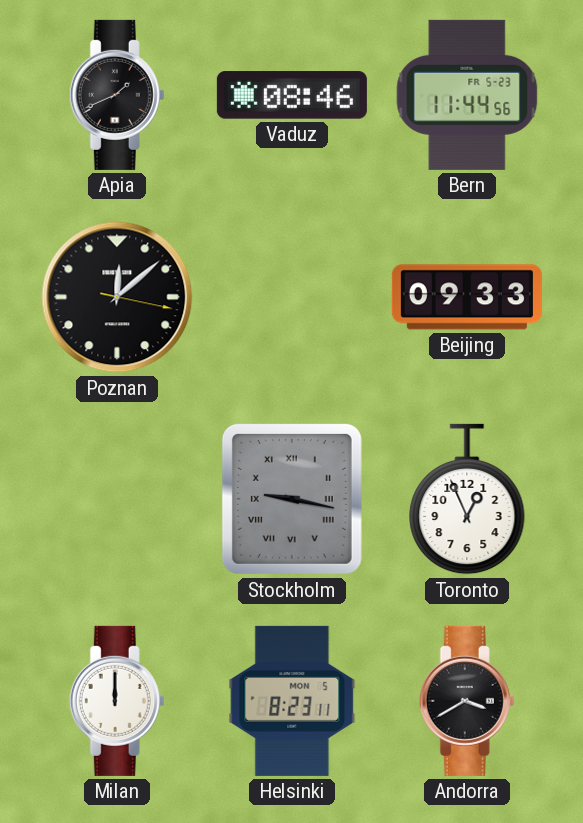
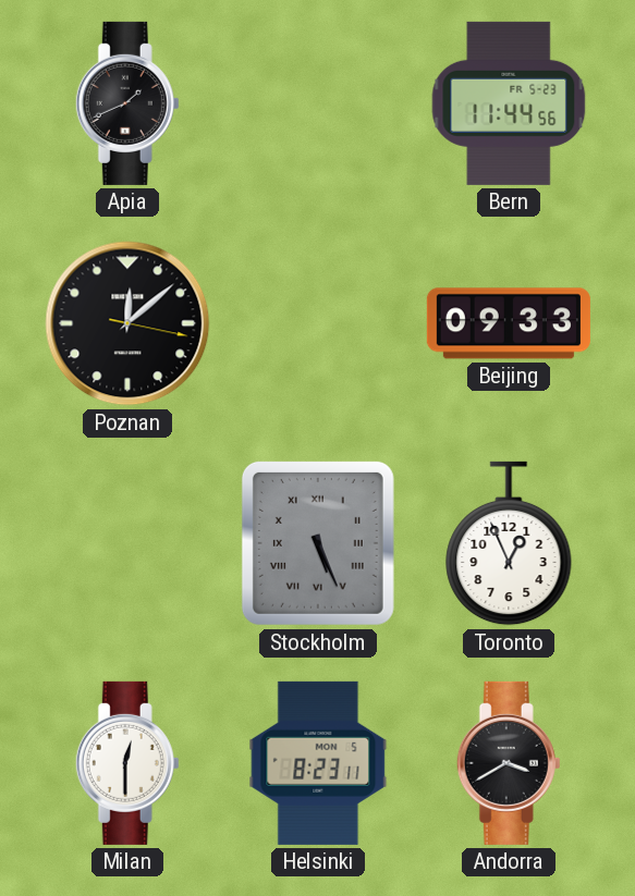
Vaduz: 08:46 -> none
Stockholm: 9:17 -> 5:26
Milan: 12:00 -> 12:30
